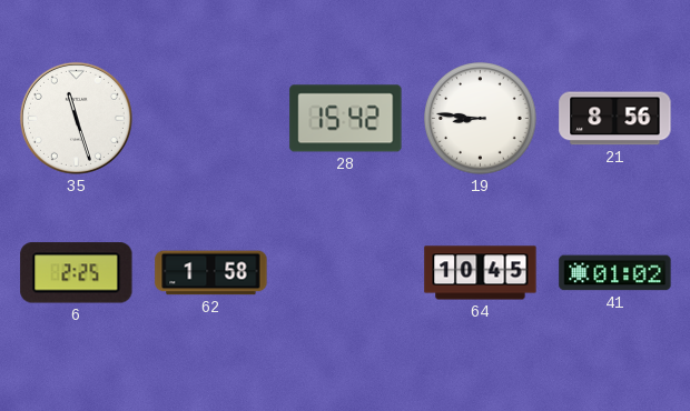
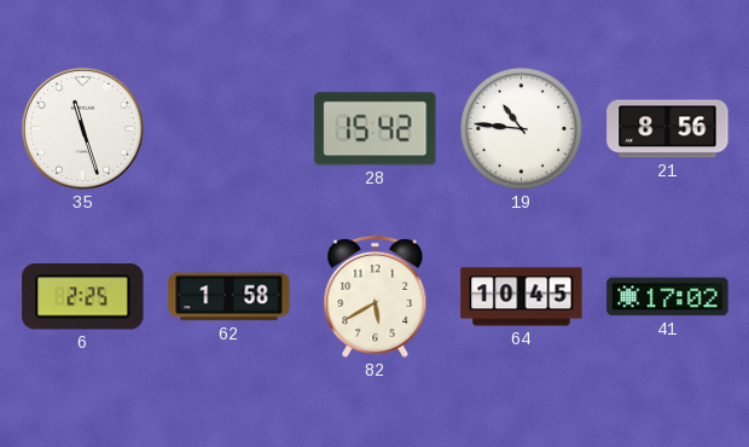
19: 8:46 -> 10:46
82: none -> 5:40
41: 01:02 -> 17:02
